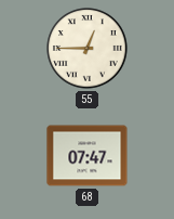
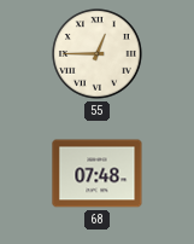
68: 07:47 -> 07:48
